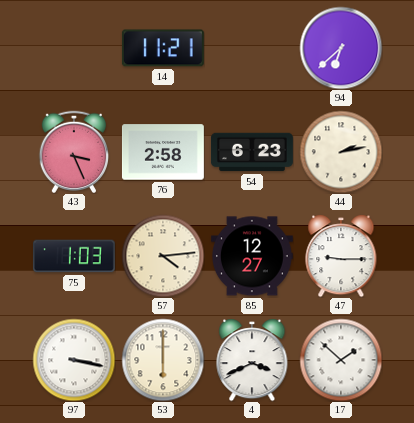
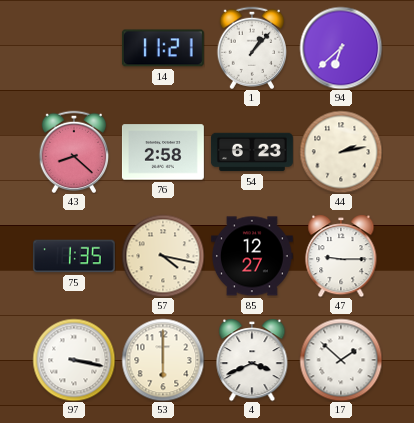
1: none -> 1:07
43: 3:26 -> 8:22
75: 1:03 -> 1:35
57: 4:14 -> 4:17
